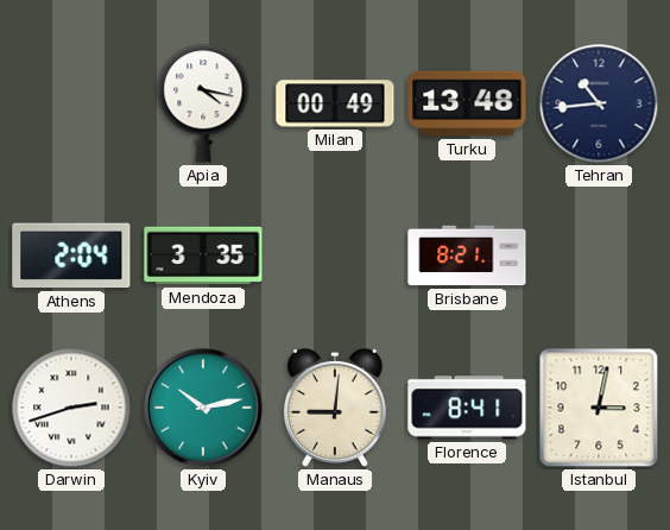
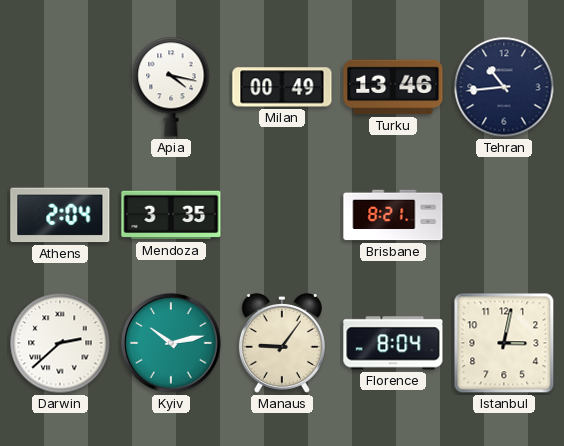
Turku: 13:48 -> 13:46
Darwin: 2:42 -> 2:38
Manaus: 9:01 -> 9:06
Florence: 8:41 -> 8:04
